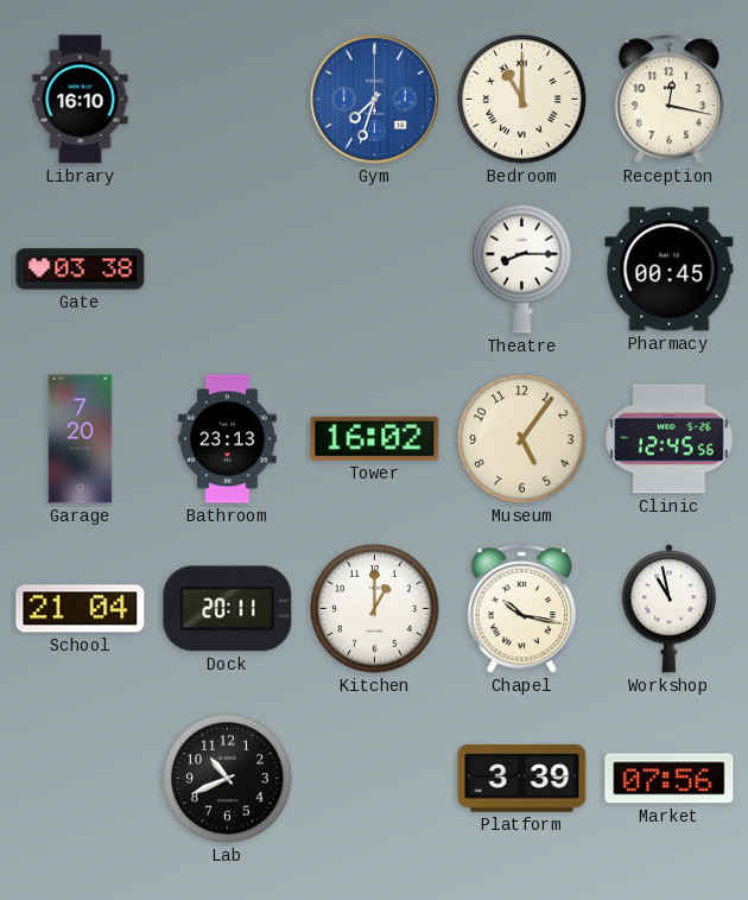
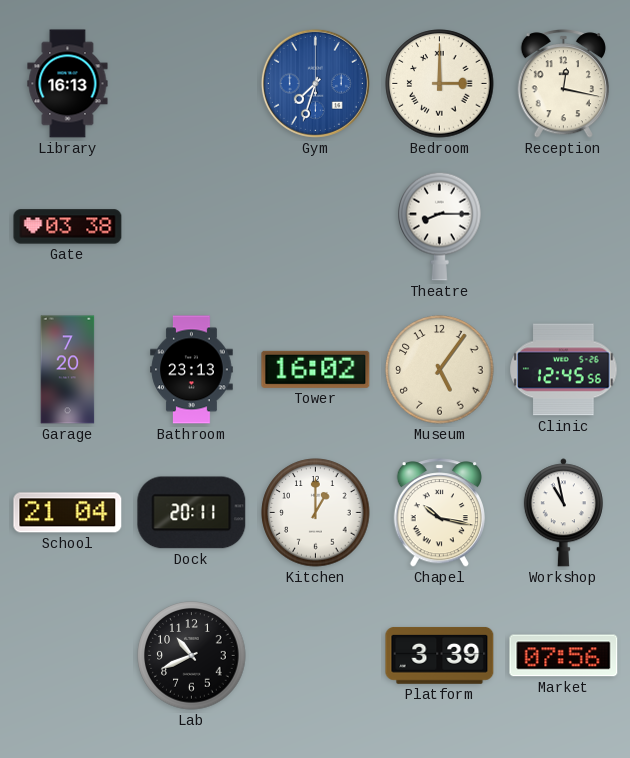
Library: 16:10 -> 16:13
Bedroom: 11:00 -> 3:00
Pharmacy: 00:45 -> none
